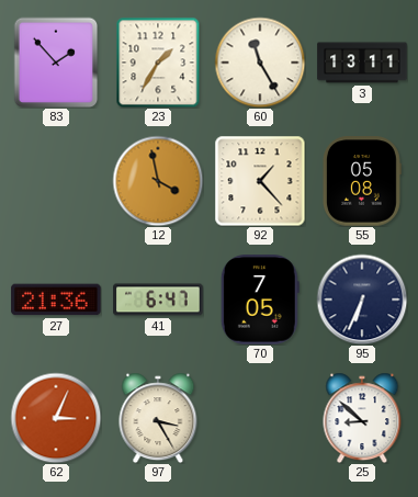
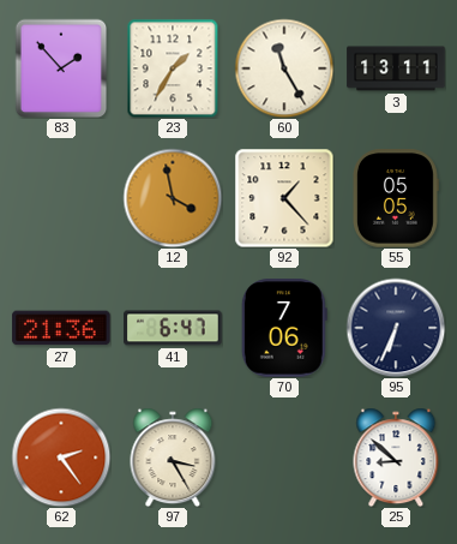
55: 05:08 -> 05:05
70: 7:05 -> 7:06
62: 3:04 -> 2:24
